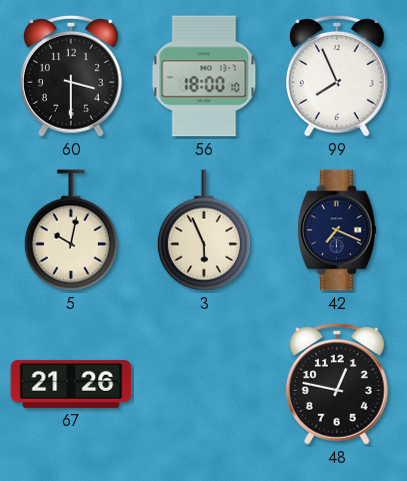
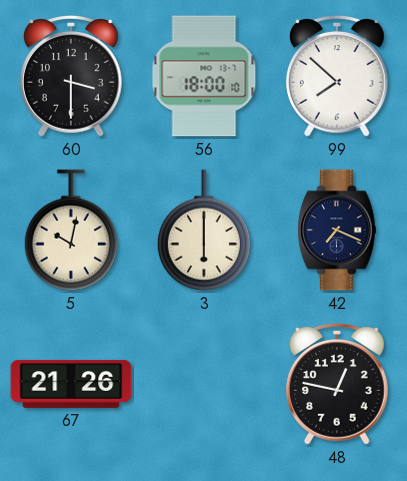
99: 7:56 -> 7:52
3: 5:56 -> 6:00
